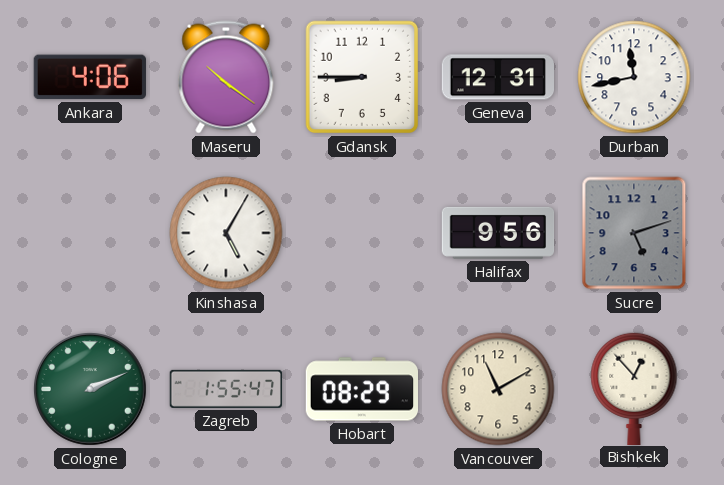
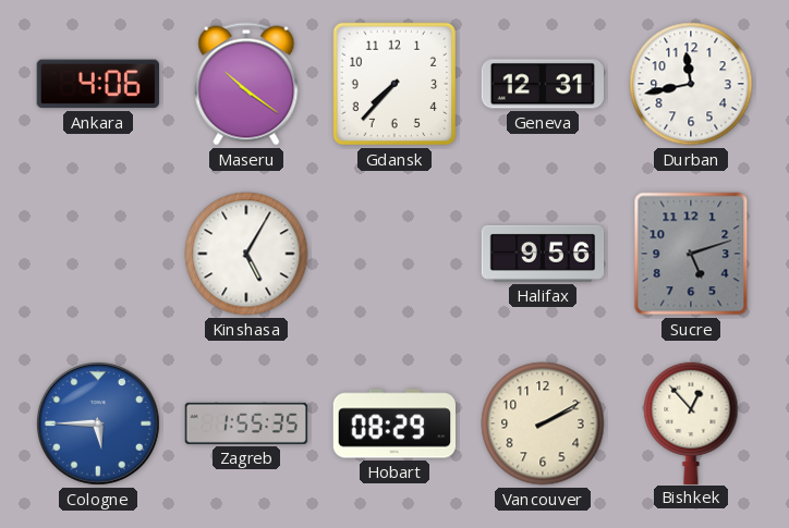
Gdansk: 8:45 -> 7:37
Cologne: 2:11 -> 5:45
Cologne dial: green -> blue
Zagreb: 1:55:47 -> 1:55:35
Vancouver: 11:10 -> 2:10
